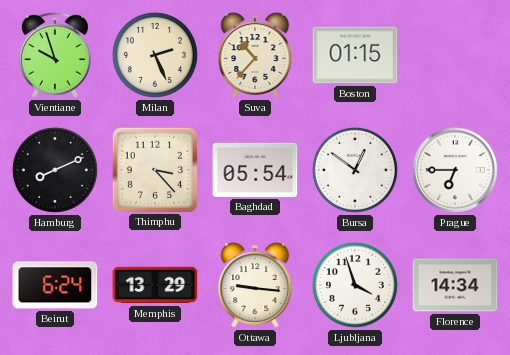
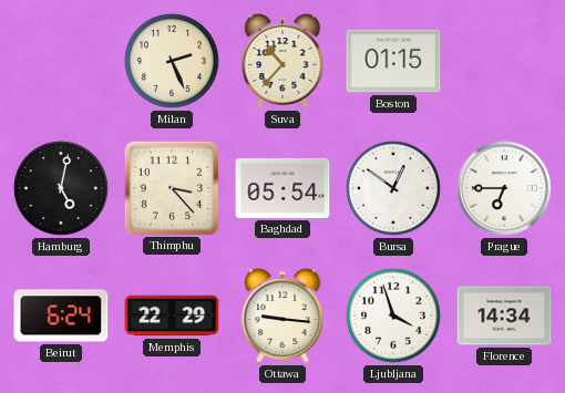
Vientiane: 9:57 -> none
Hamburg: 8:11 -> 5:02
Memphis: 13:29 -> 22:29
